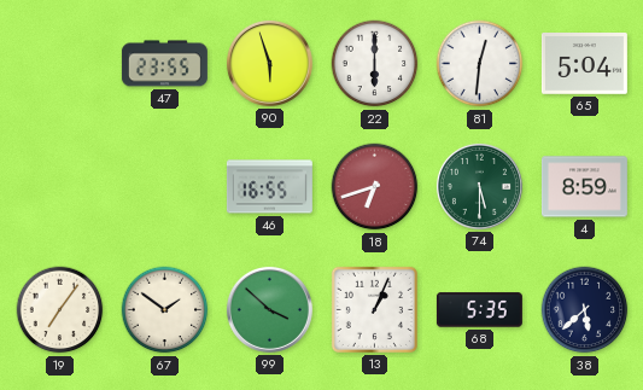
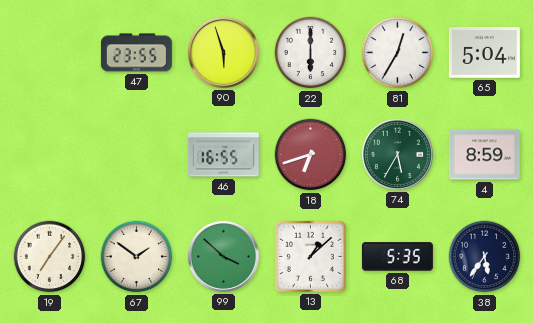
81: 12:31 -> 12:35
74: 5:30 -> 5:35
13: 1:04 -> 1:08
38: 5:38 -> 5:36
